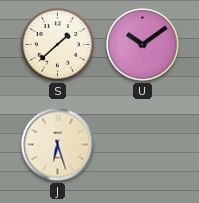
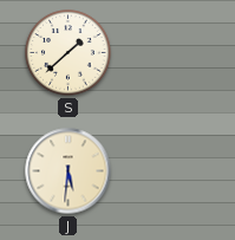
U: 10:09 -> none
J: 6:27 -> 5:31
